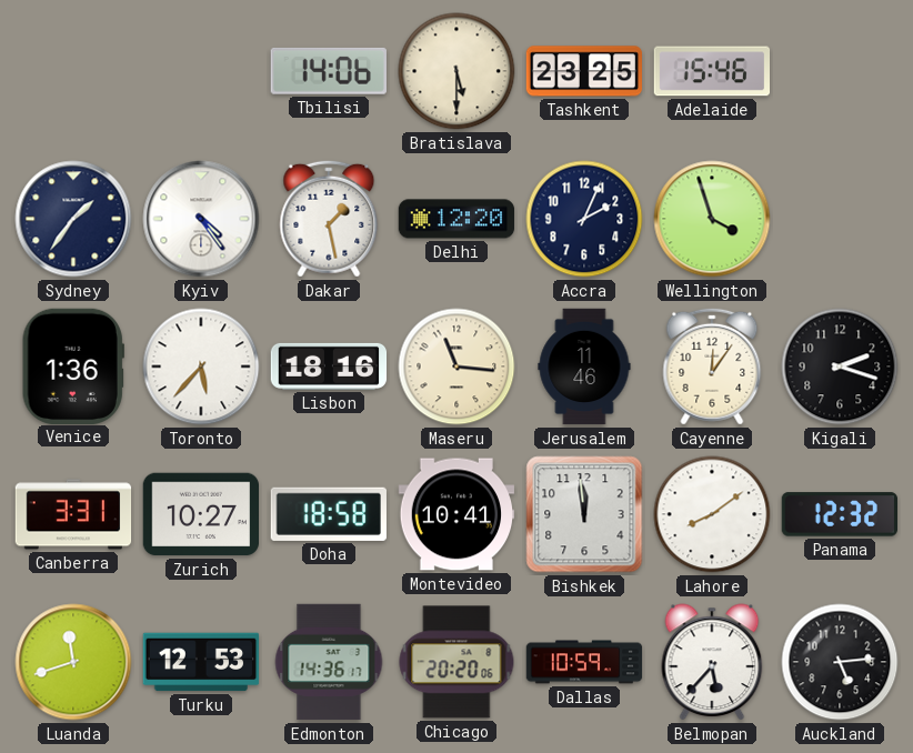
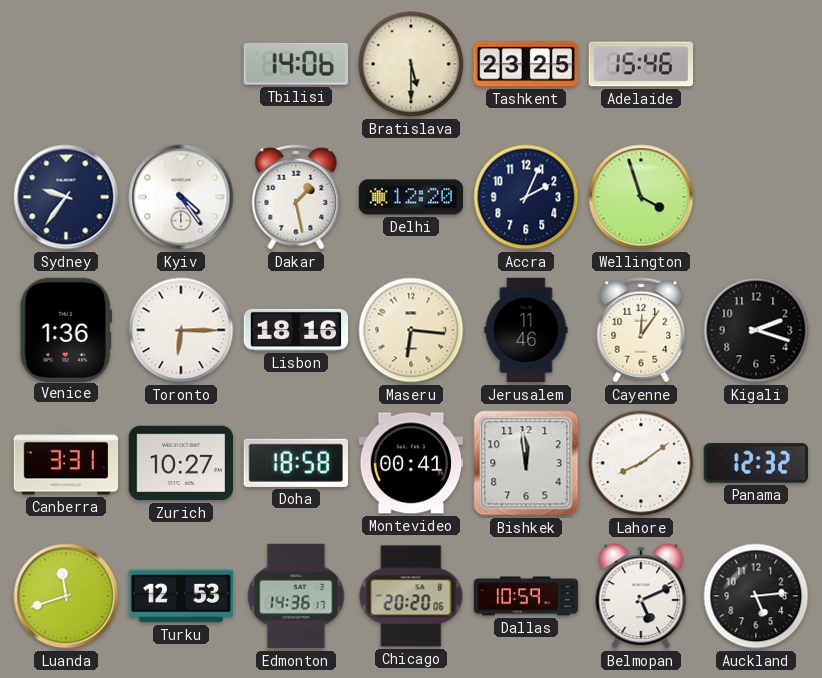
Sydney: 1:36 -> 9:36
Toronto: 5:37 -> 6:15
Maseru: 11:16 -> 6:16
Montevideo: 10:41 -> 00:41
Belmopan: 5:37 -> 5:11
